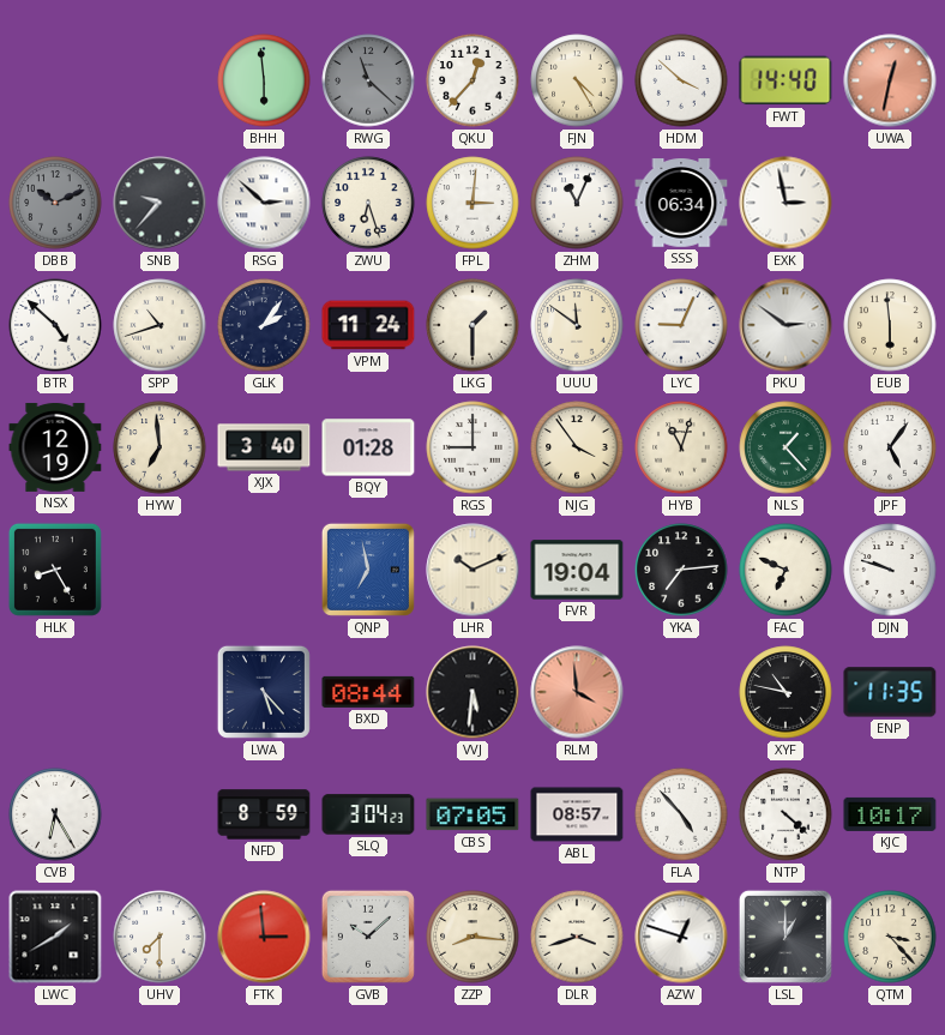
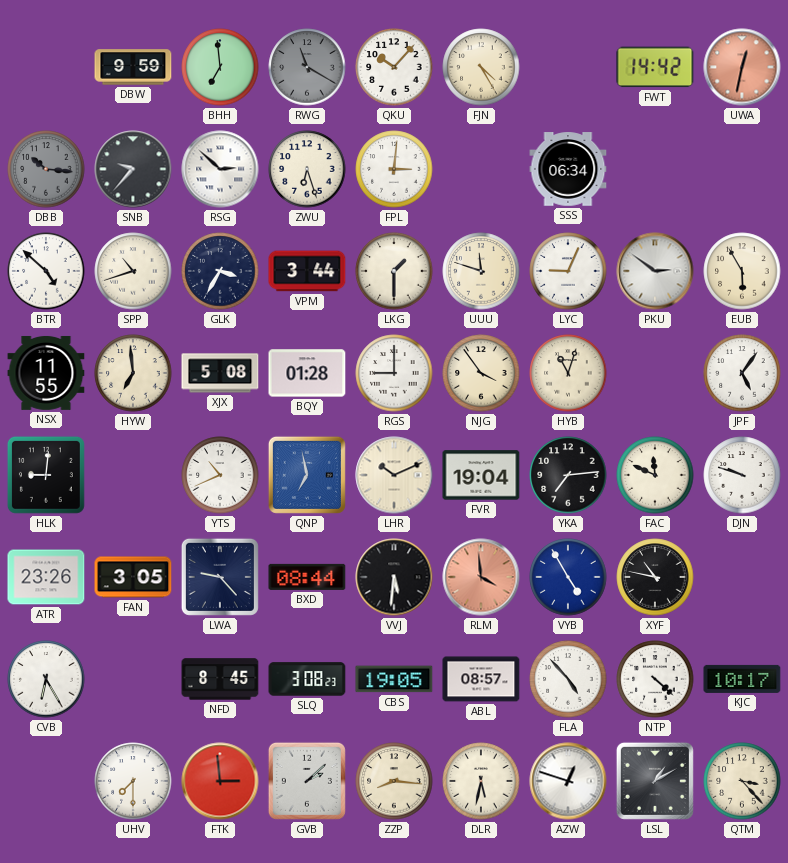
DBW: none -> 9:59
BHH: 5:59 -> 6:59
RWG: 11:22 -> 11:20
QKU: 12:37 -> 10:07
HDM: 3:52 -> none
FWT: 14:40 -> 14:42
DBB: 10:11 -> 10:16
ZHM: 11:04 -> none
EXK: 2:58 -> none
GLK: 2:06 -> 3:35
VPM: 11:24 -> 3:44
UUU: 11:51 -> 11:48
EUB: 5:59 -> 5:55
NSX: 12:19 -> 11:55
XJX: 3:40 -> 5:08
NLS: 1:23 -> none
HLK: 8:25 -> 9:01
YTS: none -> 10:41
FAC: 6:49 -> 11:49
ATR: none -> 23:26
FAN: none -> 3:05
LWA: 5:23 -> 9:23
VYB: none -> 4:55
ENP: 11:35 -> none
NFD: 8:59 -> 8:45
SLQ: 3:04 -> 3:08
CBS: 07:05 -> 19:05
LWC: 1:40 -> none
GVB: 10:08 -> 2:08
DLR: 3:42 -> 5:32
LSL: 1:00 -> 1:10
